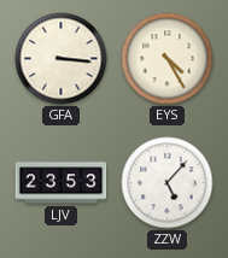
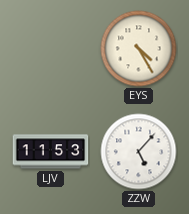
GFA: 3:16 -> none
LJV: 23:53 -> 11:53
